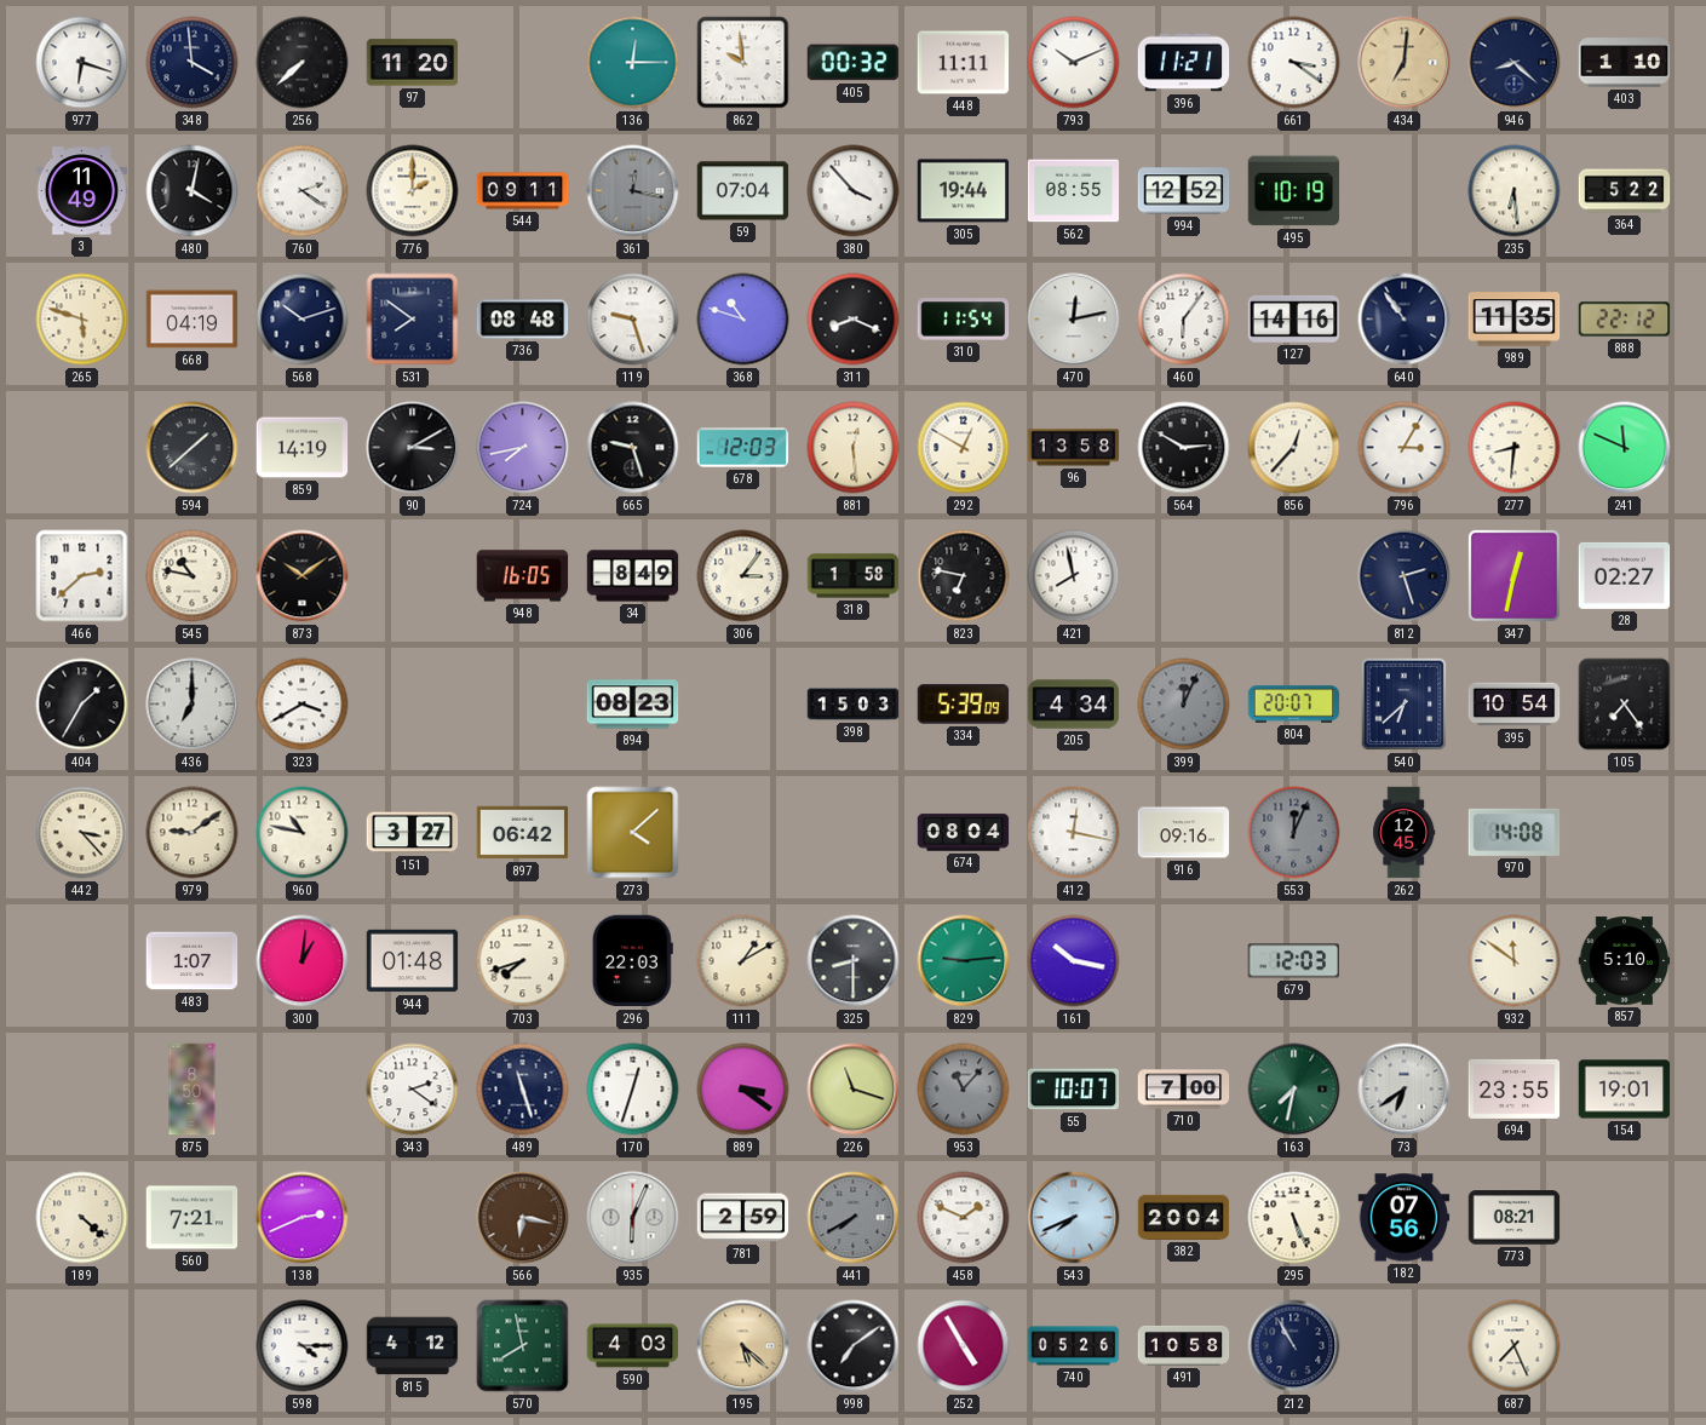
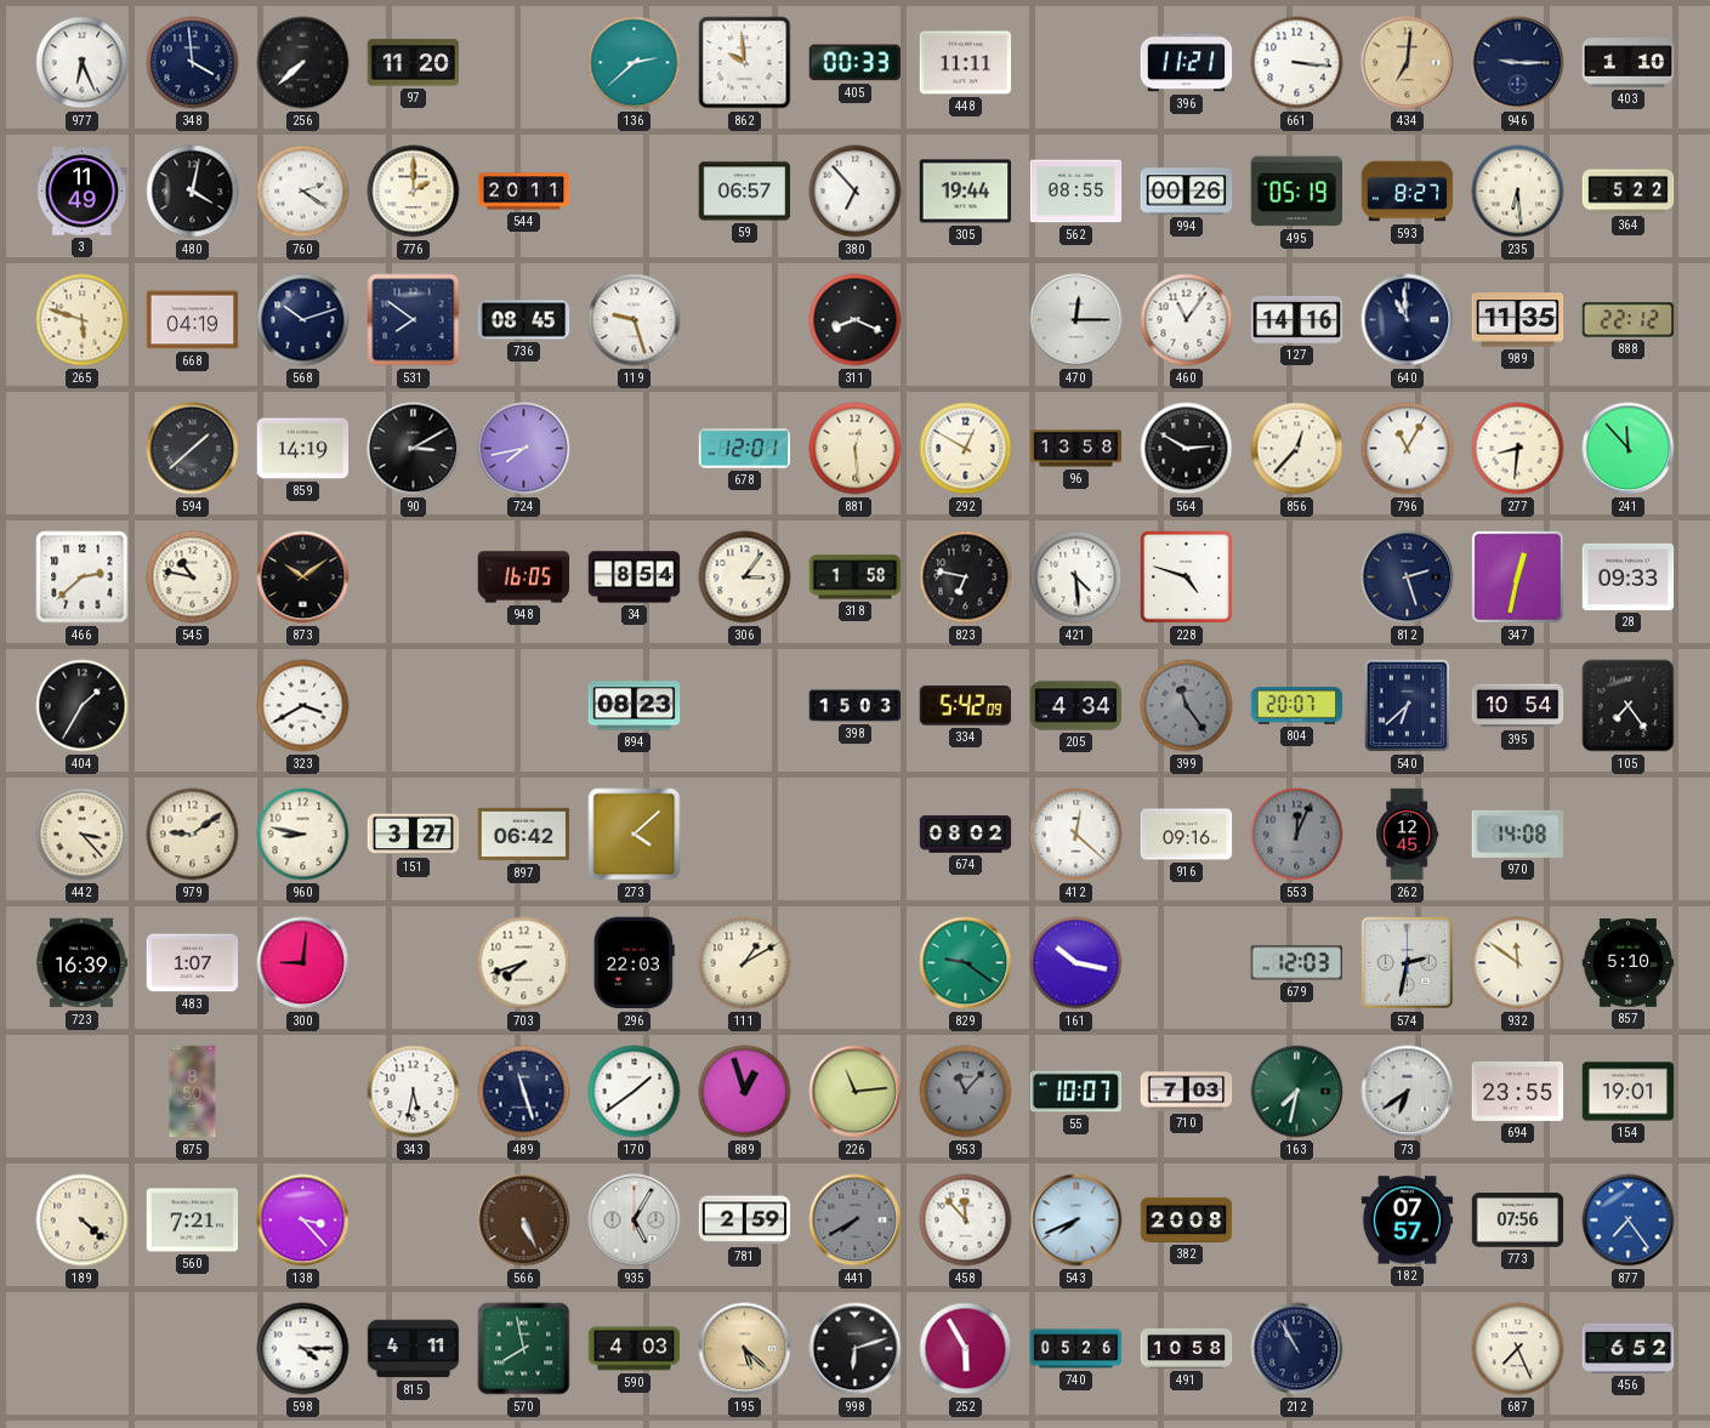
977: 6:18 -> 6:26
136: 12:15 -> 2:38
405: 00:32 -> 00:33
793: 10:11 -> none
661: 3:21 -> 3:16
946: 8:22 -> 9:15
544: 09:11 -> 20:11
361: 12:17 -> none
59: 07:04 -> 06:57
380: 3:53 -> 6:53
994: 12:52 -> 00:26
495: 10:19 -> 05:19
593: none -> 8:27
736: 08:48 -> 08:45
368: 10:48 -> none
310: 11:54 -> none
470: 12:13 -> 12:15
460: 6:06 -> 11:06
640: 10:54 -> 10:59
665: 9:27 -> none
678: 12:03 -> 12:01
796: 3:05 -> 11:05
241: 11:49 -> 11:53
34: 8:49 -> 8:54
421: 7:58 -> 4:29
228: none -> 4:48
28: 02:27 -> 09:33
436: 7:00 -> none
334: 5:39 -> 5:42
399: 12:04 -> 11:24
960: 10:47 -> 8:47
674: 08:04 -> 08:02
412: 12:17 -> 12:22
723: none -> 16:39
300: 1:01 -> 9:01
944: 01:48 -> none
325: 8:30 -> none
829: 9:14 -> 9:21
574: none -> 2:32
343: 2:21 -> 5:32
170: 12:33 -> 1:39
889: 3:21 -> 12:57
226: 11:18 -> 11:14
710: 7:00 -> 7:03
138: 2:41 -> 3:23
566: 6:17 -> 5:26
935: 6:04 -> 5:05
458: 1:49 -> 11:53
382: 20:04 -> 20:08
295: 5:26 -> none
182: 07:56 -> 07:57
773: 08:21 -> 07:56
877: none -> 7:24
815: 4:12 -> 4:11
998: 7:09 -> 6:12
252: 4:55 -> 5:55
456: none -> 6:52
